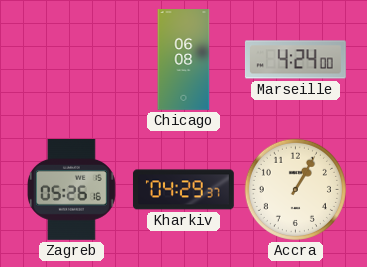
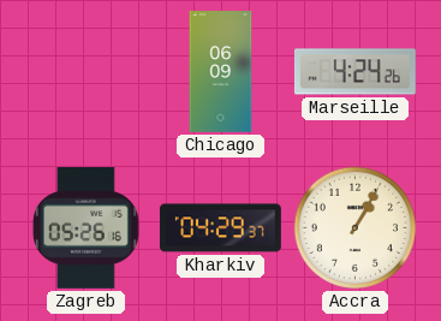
Chicago: 06:08 -> 06:09
Marseille: 4:24:00 -> 4:24:26
